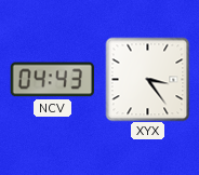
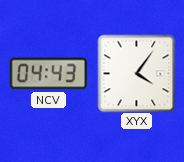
XYX: 3:24 -> 4:06
